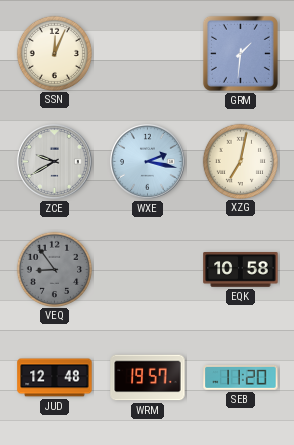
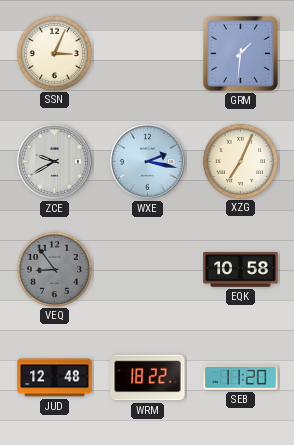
SSN: 12:04 -> 3:04
XZG: 7:02 -> 7:04
WRM: 19:57 -> 18:22
